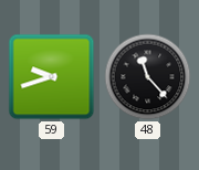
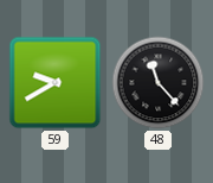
59: 9:42 -> 9:40
